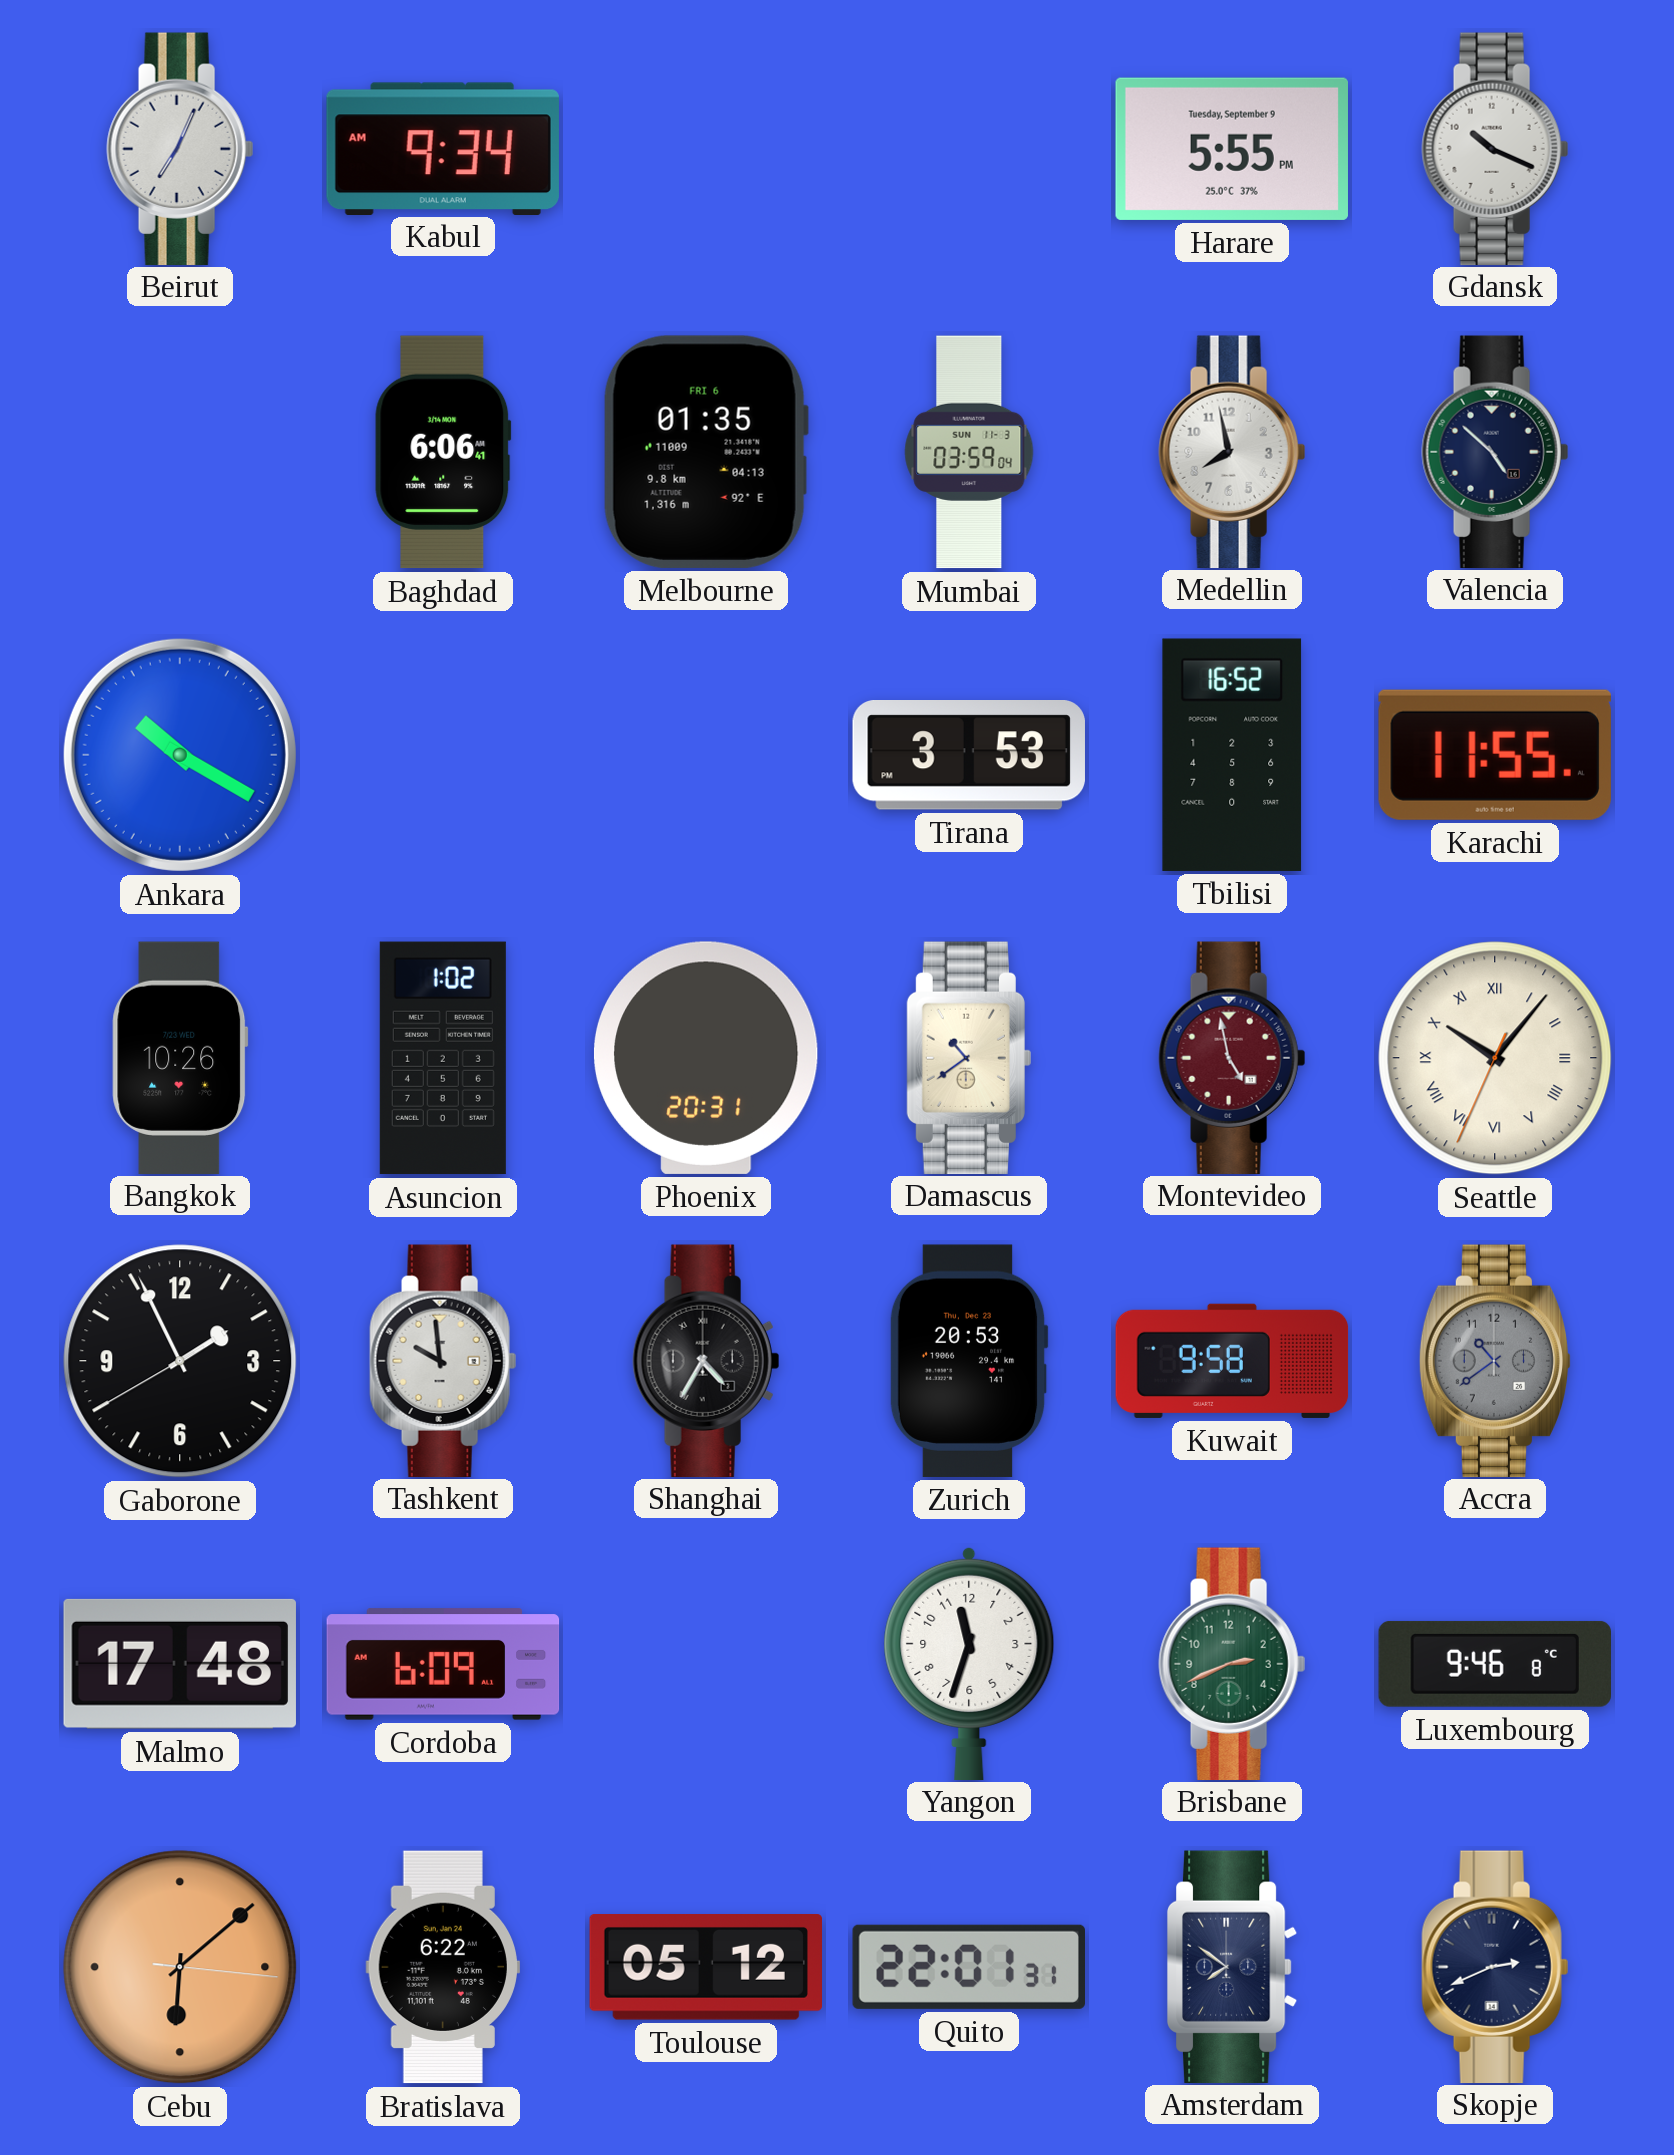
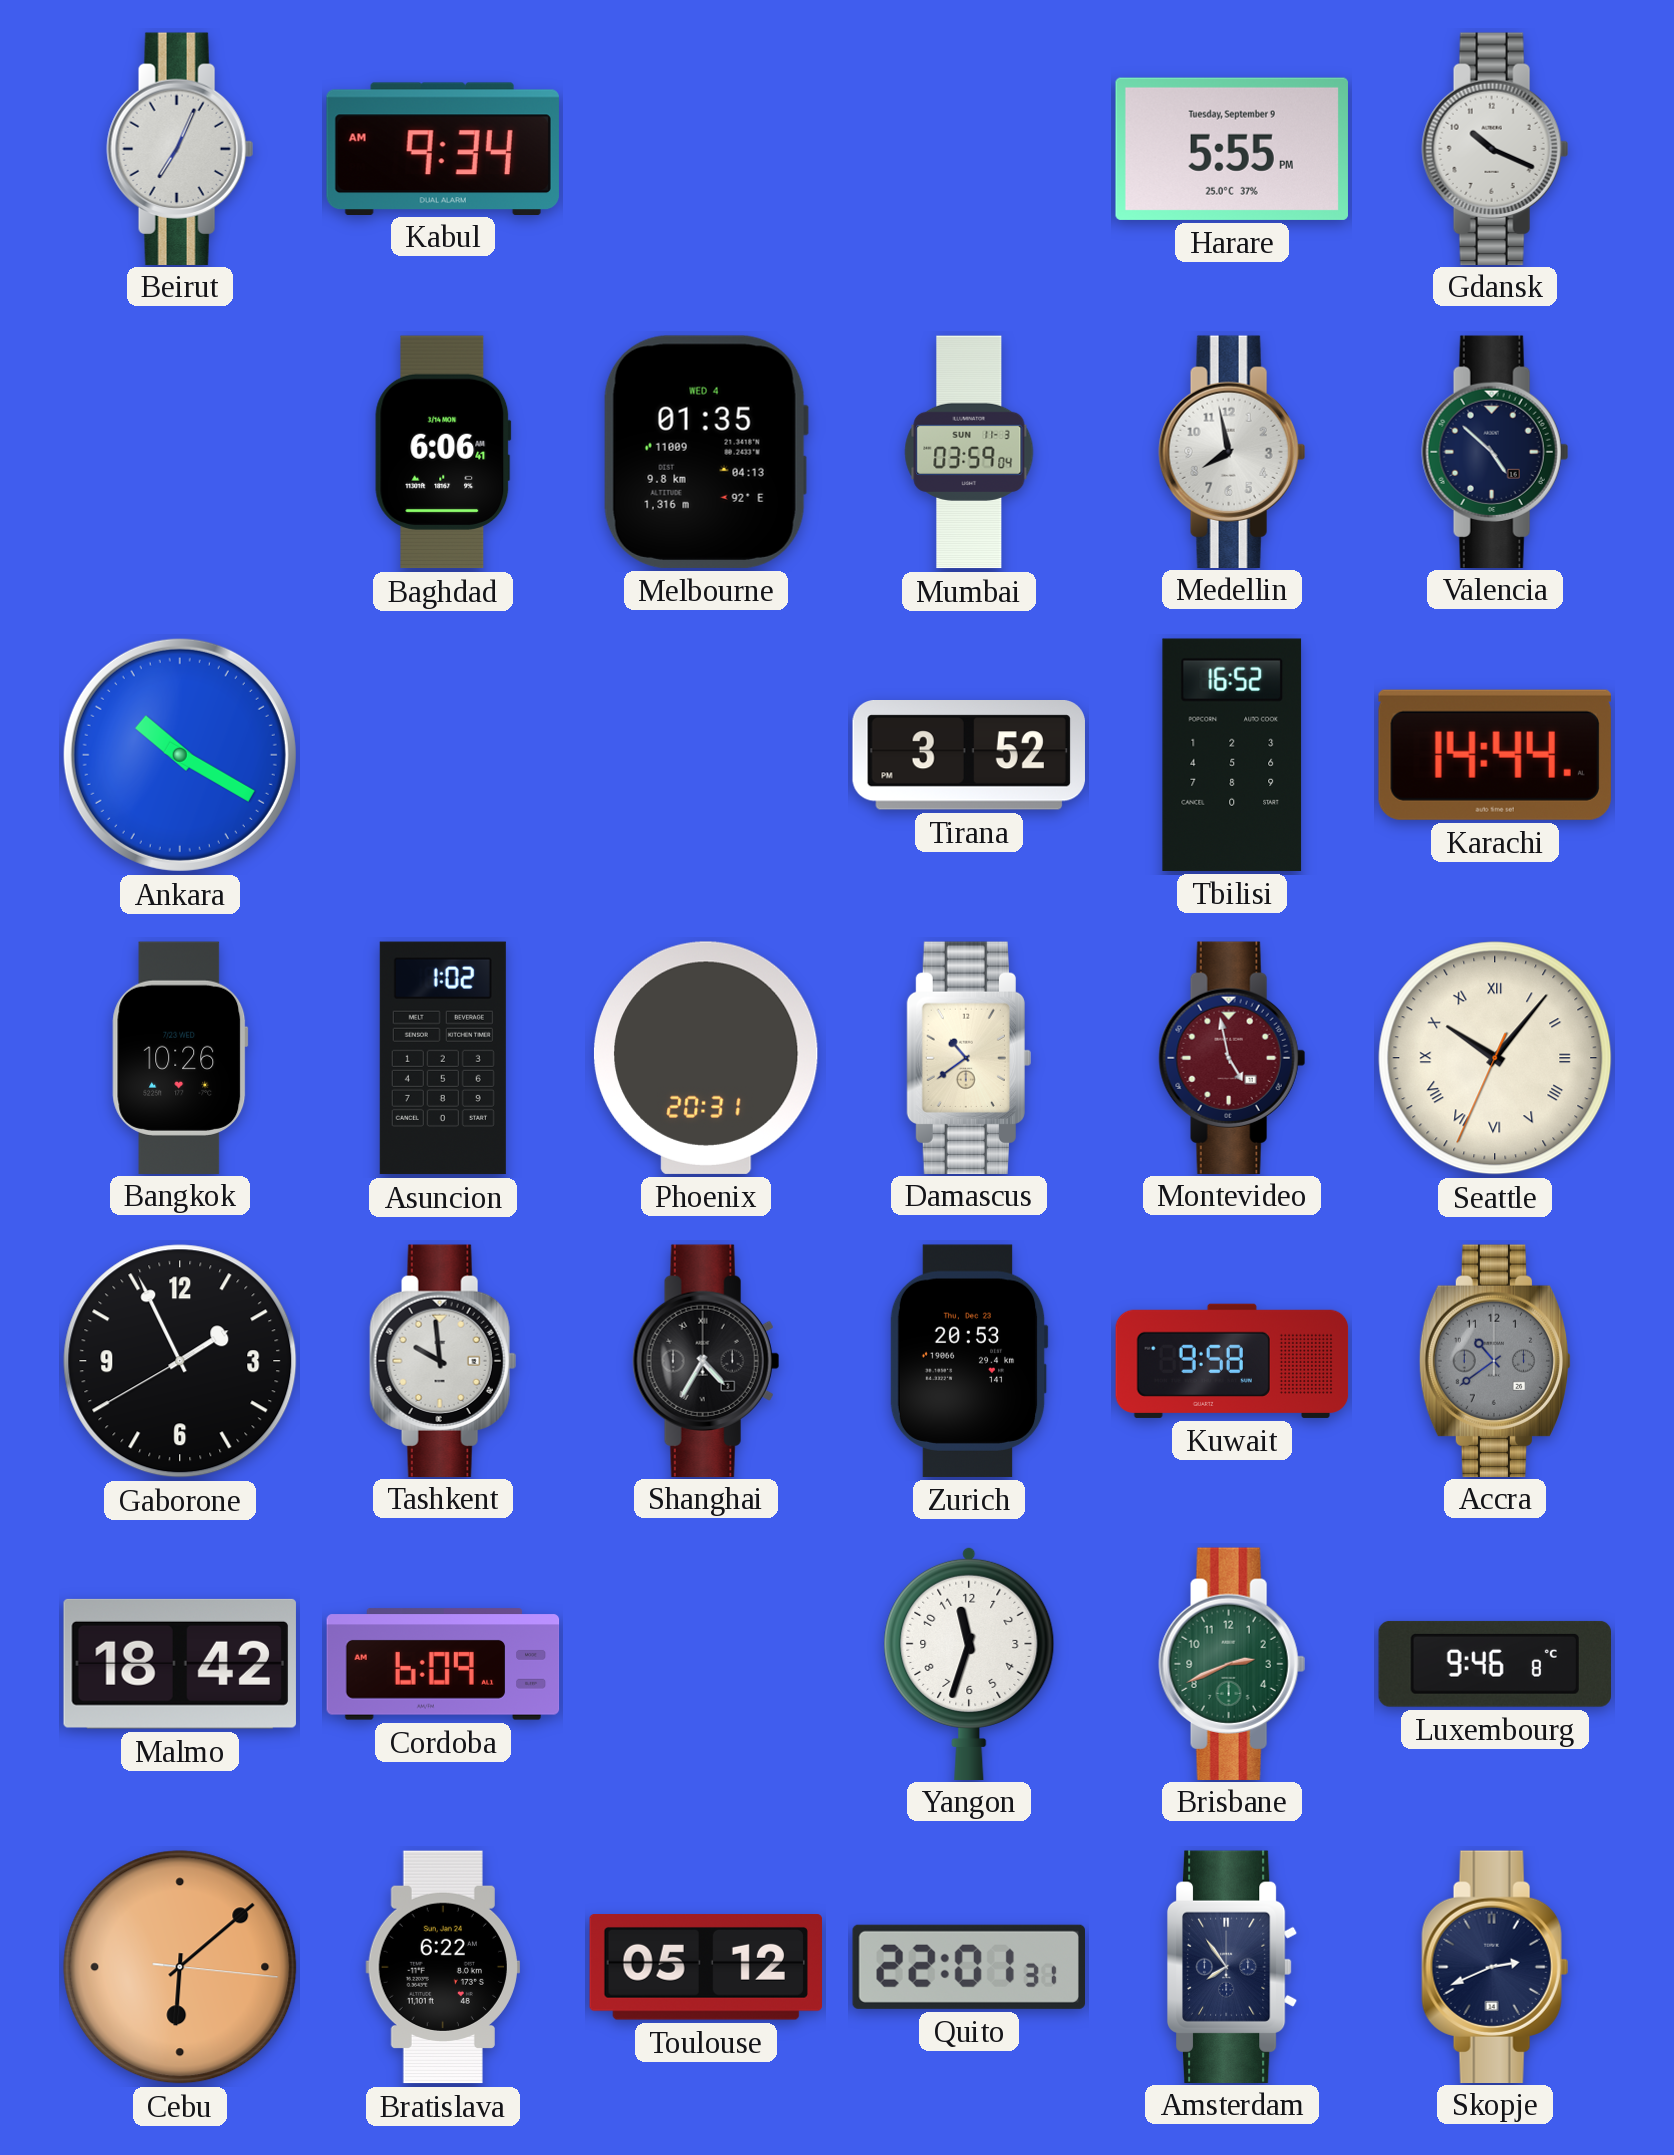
Melbourne date: FRI 6 -> WED 4
Tirana: 3:53 -> 3:52
Karachi: 11:55 -> 14:44
Malmo: 17:48 -> 18:42
Amsterdam: 7:51 -> 7:54
